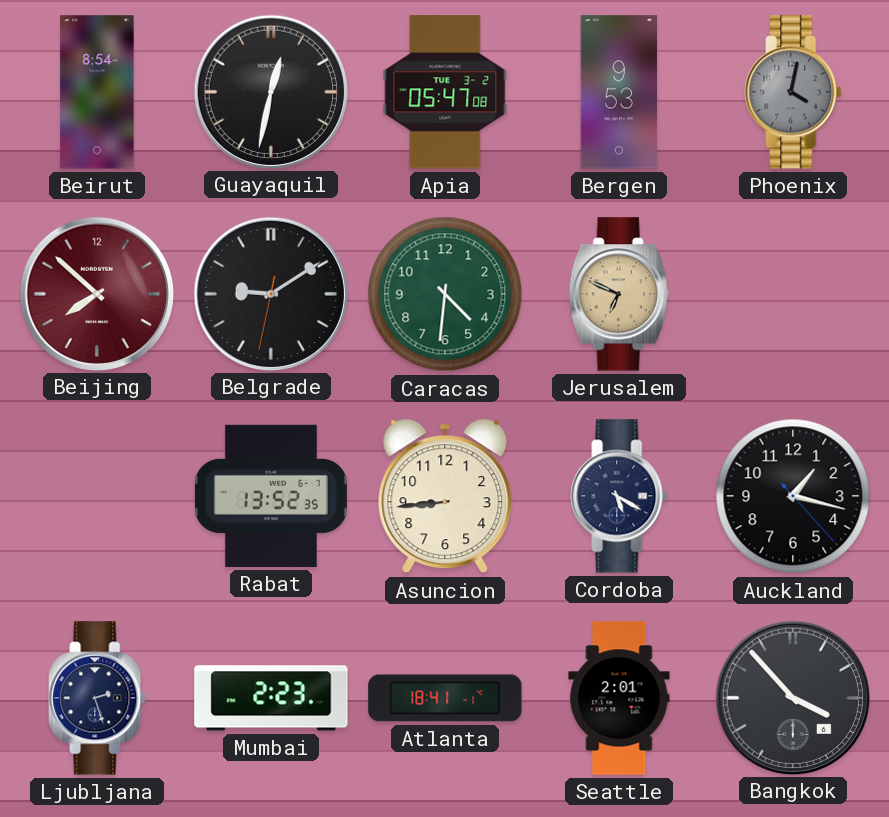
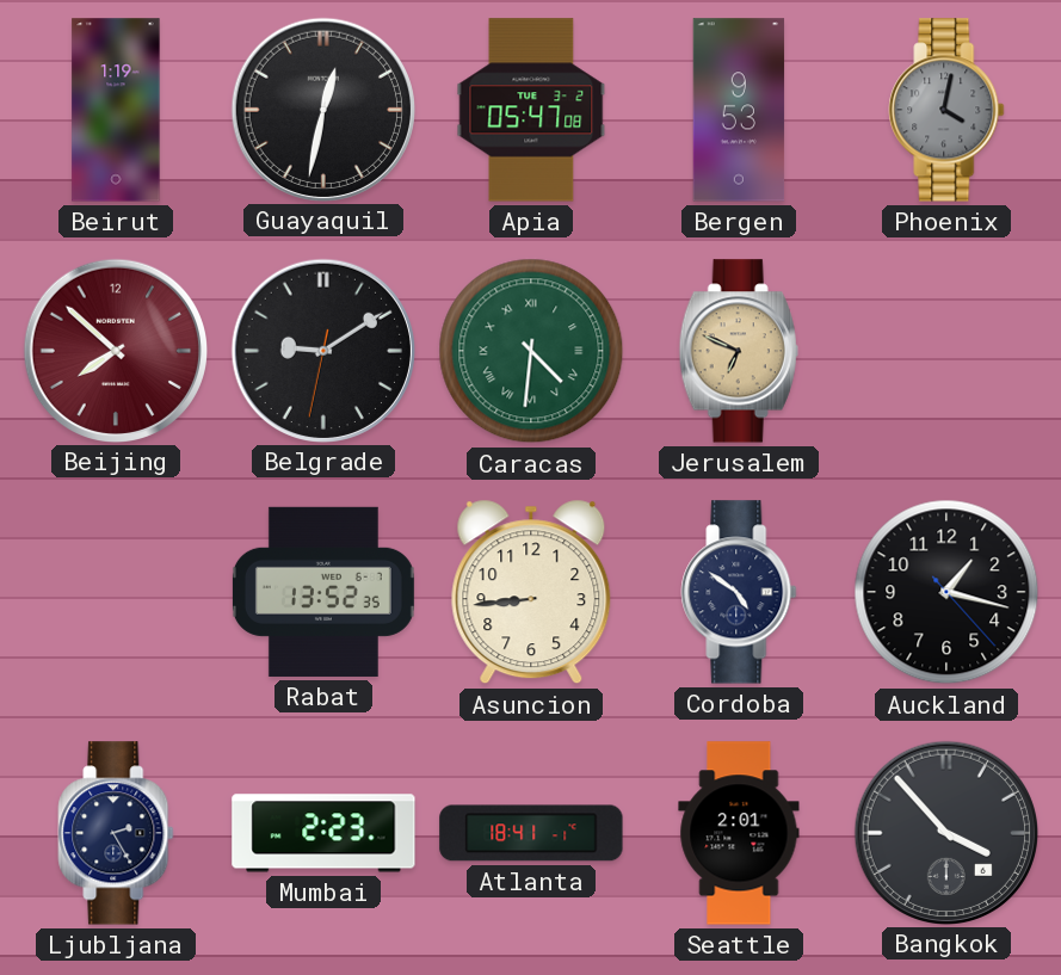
Beirut: 8:54 -> 1:19
Caracas numerals: Arabic -> Roman
Cordoba: 5:20 -> 4:51
Ljubljana: 2:27 -> 2:25
